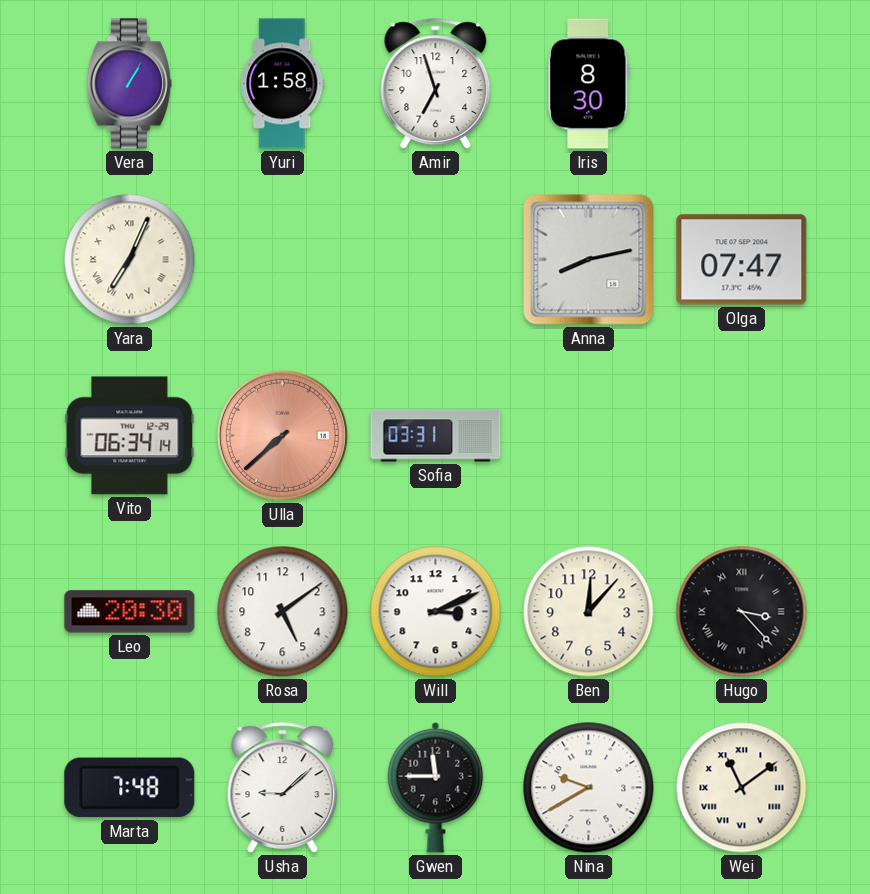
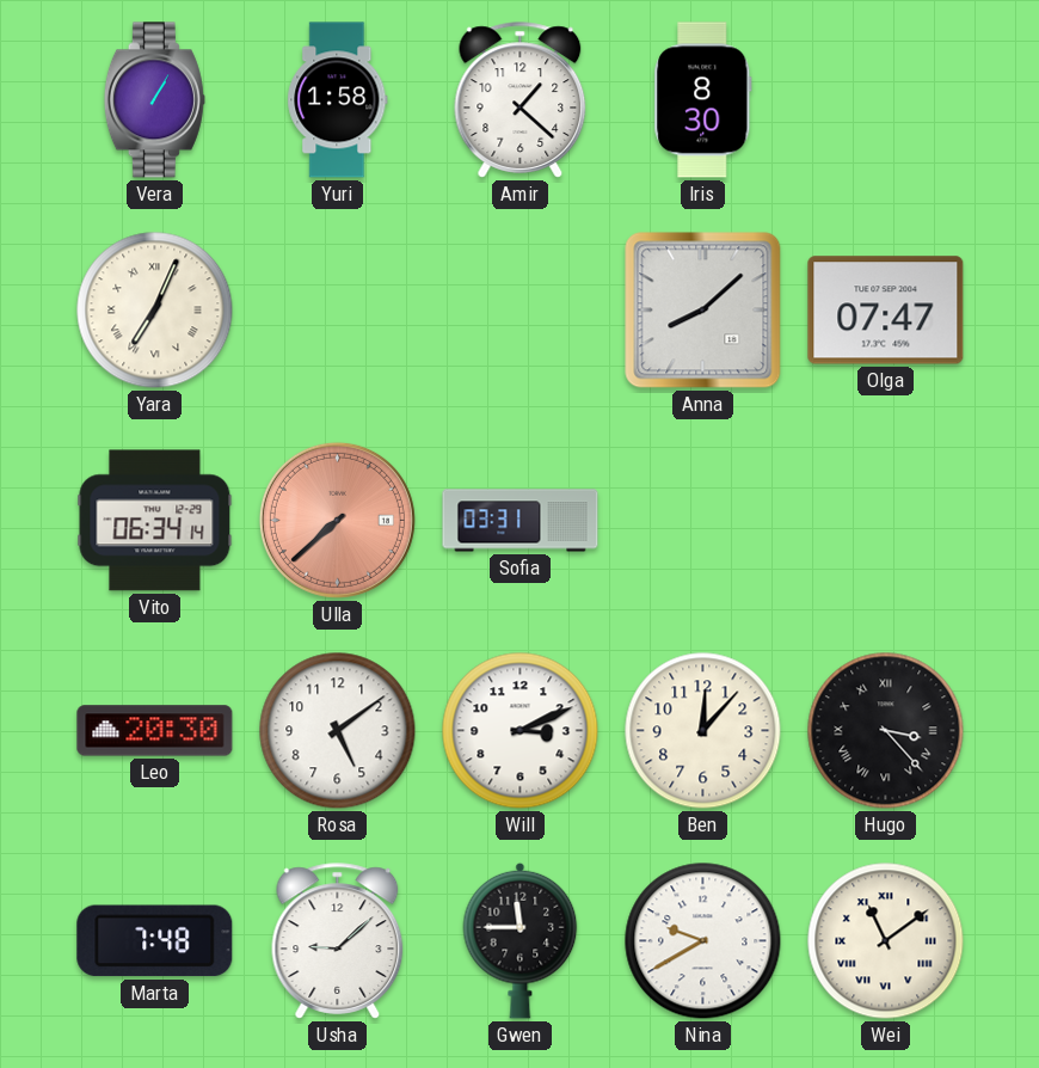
Amir: 6:57 -> 1:22
Anna: 8:13 -> 8:08
